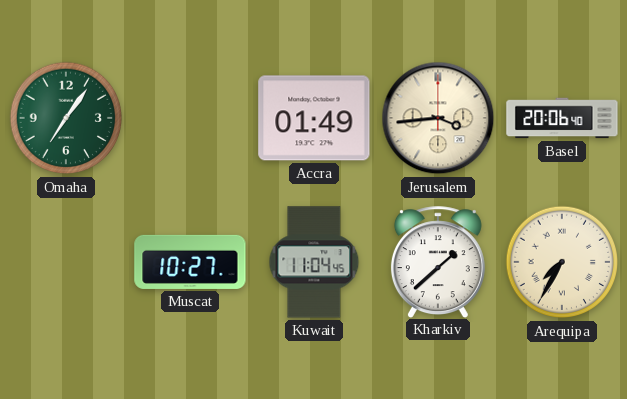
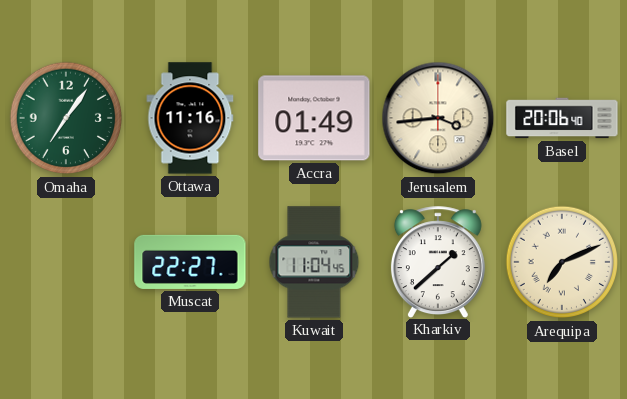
Ottawa: none -> 11:16
Muscat: 10:27 -> 22:27
Arequipa: 7:35 -> 7:11
